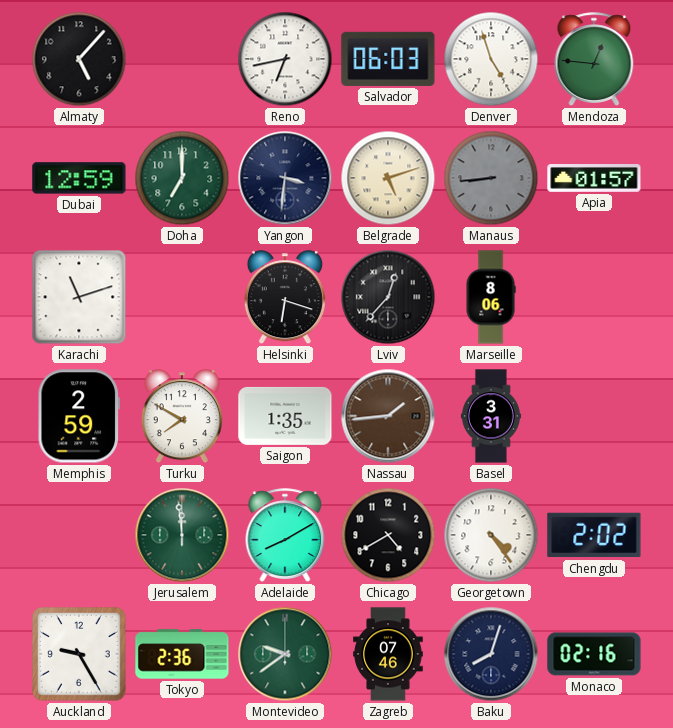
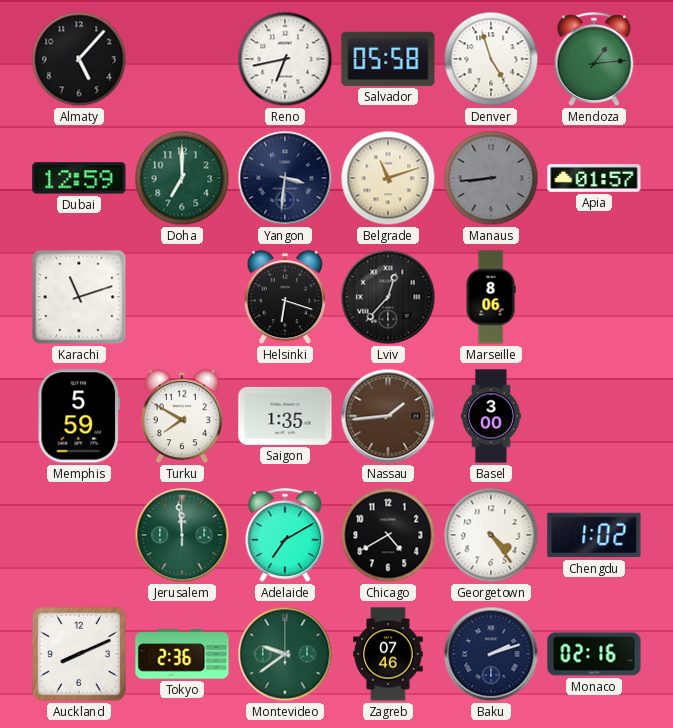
Salvador: 06:03 -> 05:58
Mendoza: 12:46 -> 1:14
Belgrade: 5:12 -> 11:12
Memphis: 2:59 -> 5:59
Basel: 3:31 -> 3:00
Adelaide: 8:10 -> 7:10
Chengdu: 2:02 -> 1:02
Auckland: 9:25 -> 8:11
Baku: 8:03 -> 2:12
